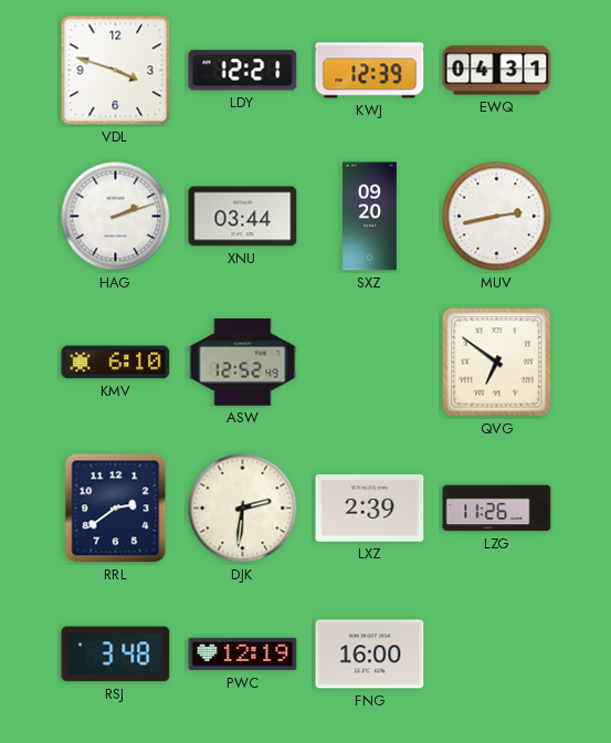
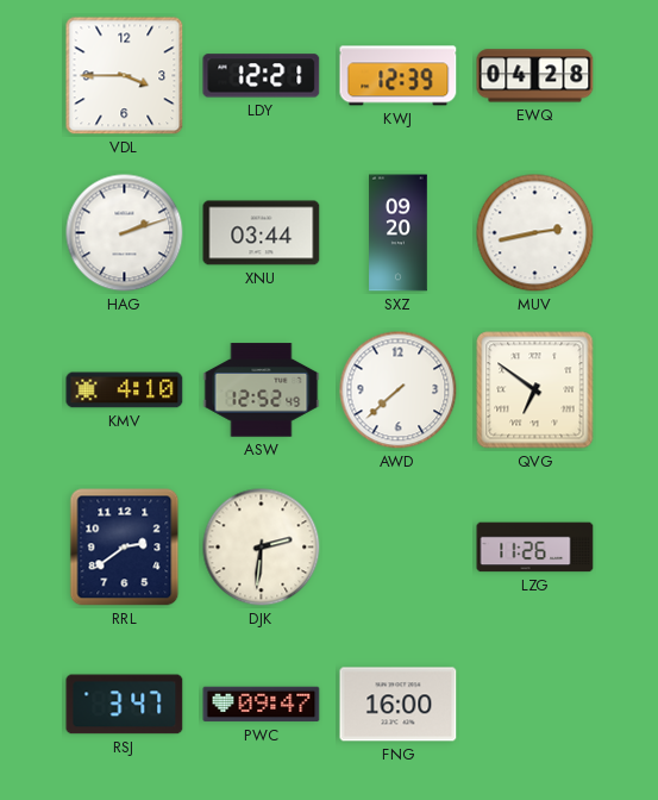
VDL: 3:48 -> 3:45
EWQ: 04:31 -> 04:28
KMV: 6:10 -> 4:10
AWD: none -> 7:38
LXZ: 2:39 -> none
RSJ: 3:48 -> 3:47
PWC: 12:19 -> 09:47
